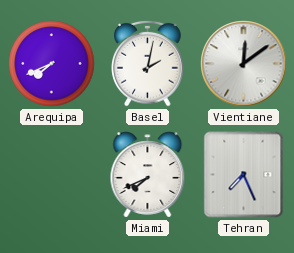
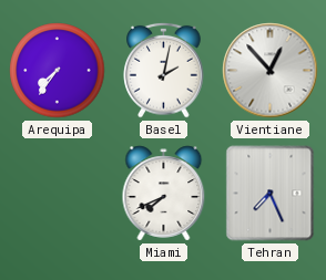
Arequipa: 7:41 -> 7:36
Vientiane: 12:09 -> 12:53
